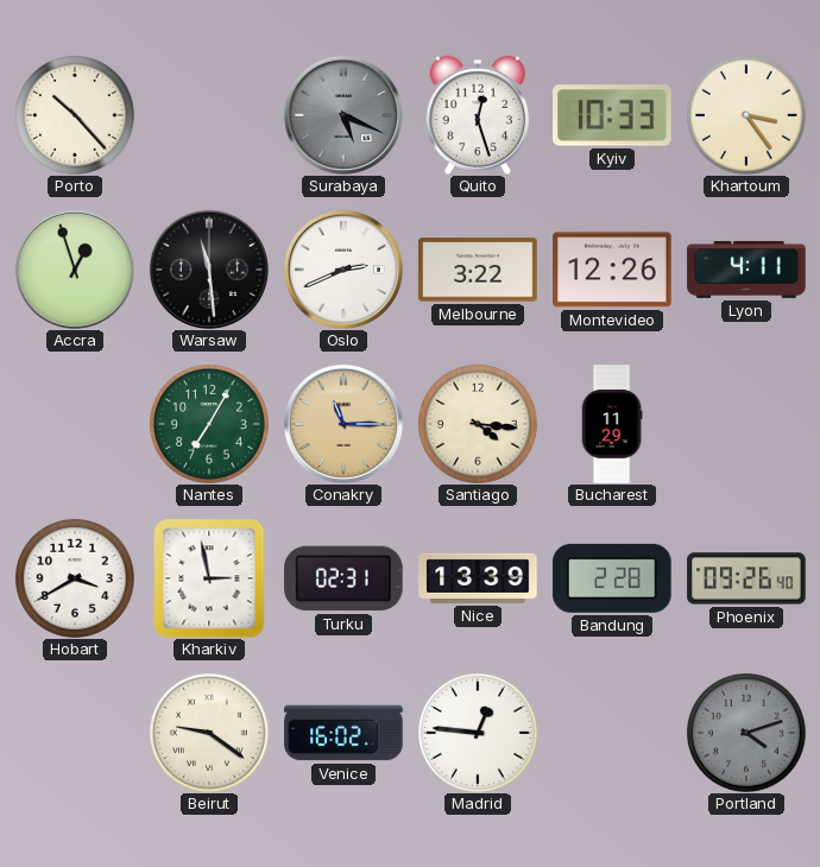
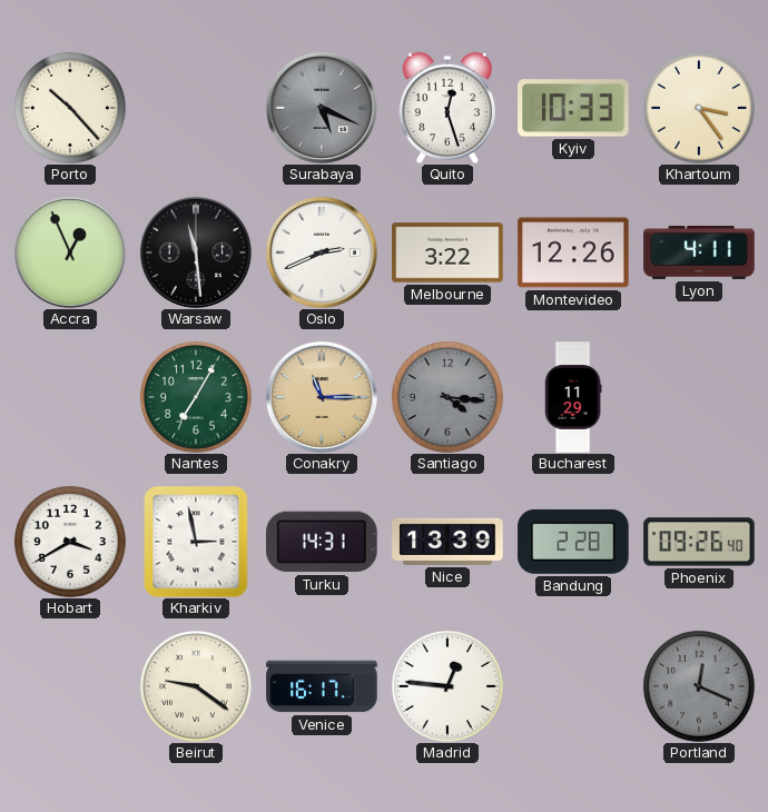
Accra: 12:57 -> 12:56
Santiago dial: cream -> grey
Turku: 02:31 -> 14:31
Venice: 16:02 -> 16:17
Portland: 4:12 -> 12:19
